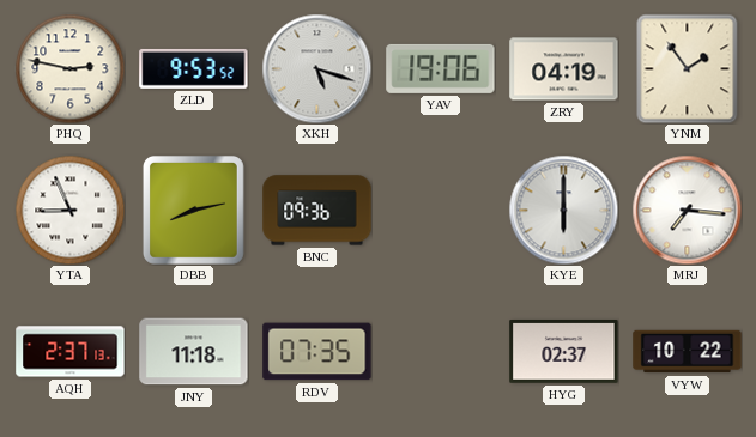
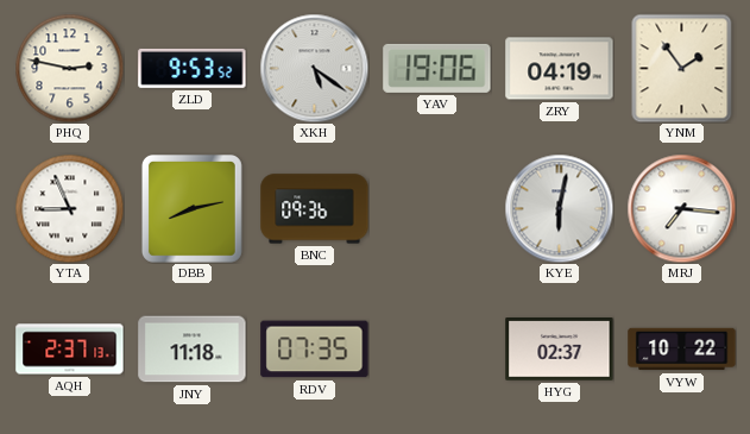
XKH: 5:18 -> 5:21
KYE: 6:00 -> 6:02
